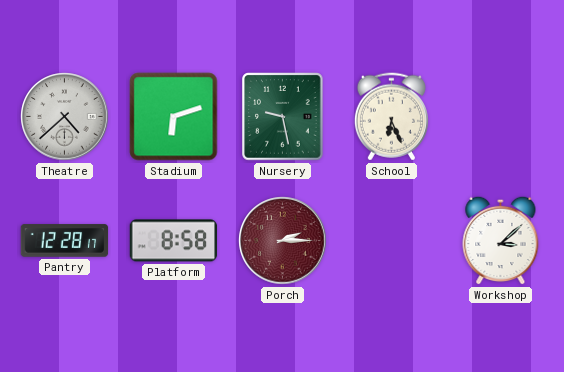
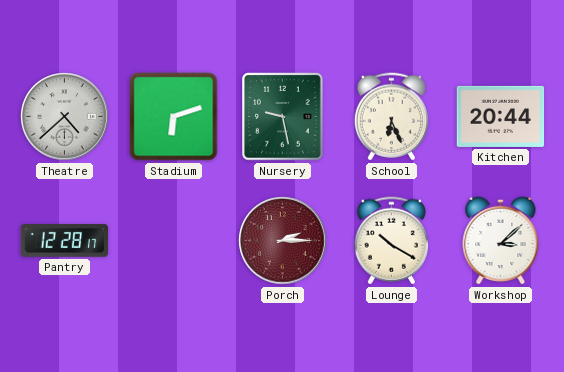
Kitchen: none -> 20:44
Platform: 8:58 -> none
Lounge: none -> 10:20
